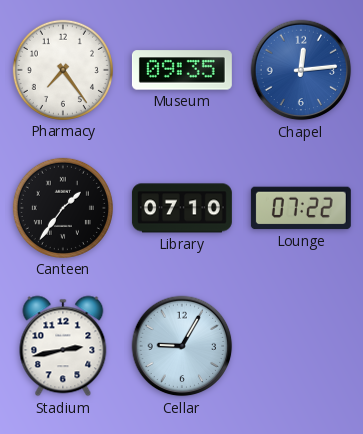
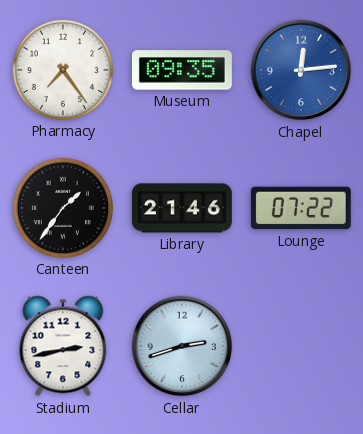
Library: 07:10 -> 21:46
Cellar: 9:05 -> 2:42
